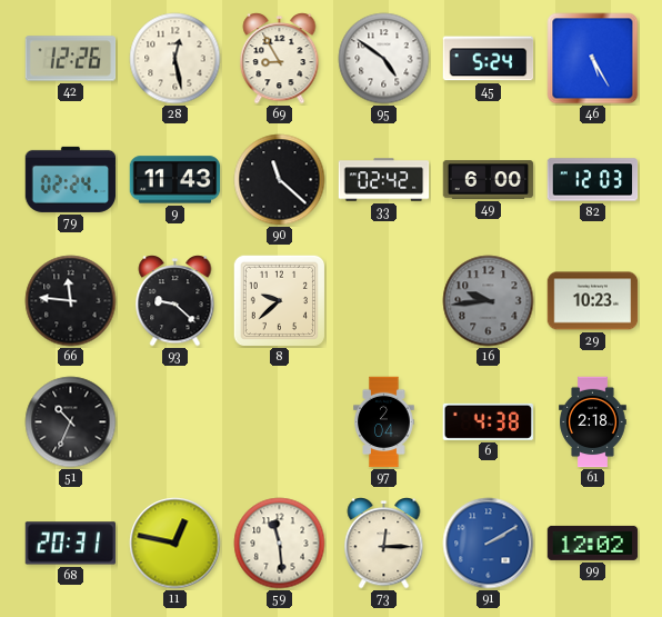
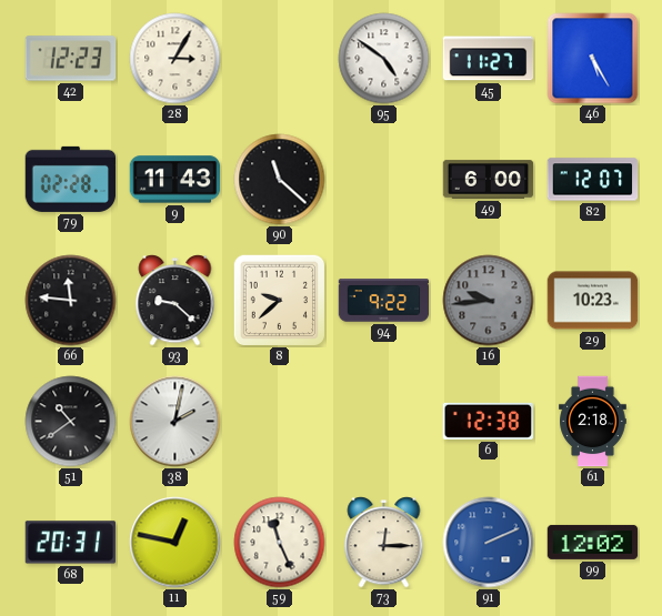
42: 12:26 -> 12:23
28: 12:28 -> 3:05
69: 8:55 -> none
45: 5:24 -> 11:27
79: 02:24 -> 02:28
33: 02:42 -> none
82: 12:03 -> 12:07
94: none -> 9:22
51: 10:34 -> 10:39
38: none -> 2:02
97: 2:04 -> none
6: 4:38 -> 12:38
59: 11:29 -> 11:26
91: 2:10 -> 2:11
